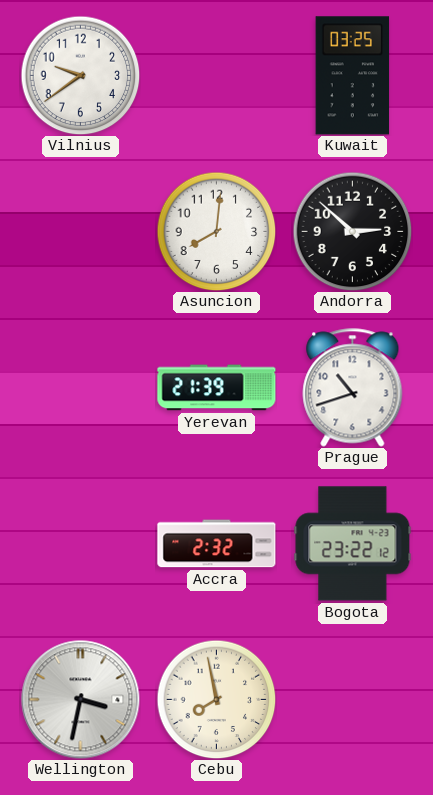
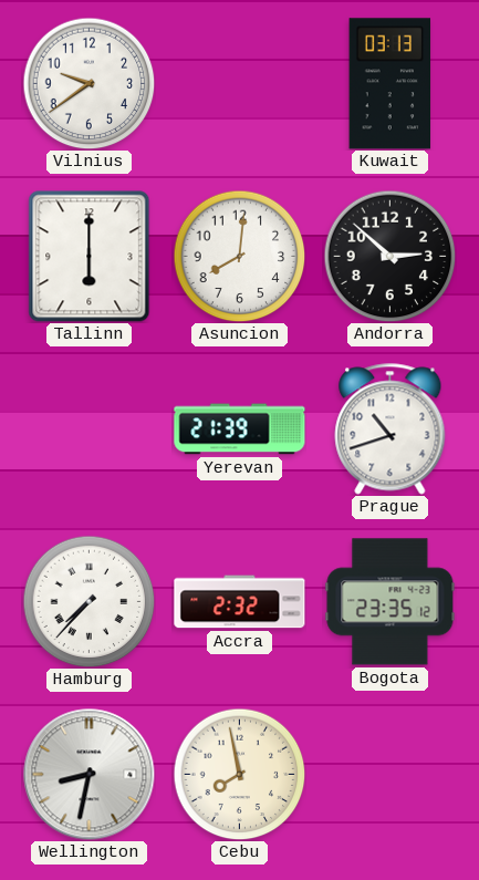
Kuwait: 03:25 -> 03:13
Tallinn: none -> 6:00
Hamburg: none -> 7:37
Bogota: 23:22 -> 23:35
Wellington: 3:32 -> 8:32
